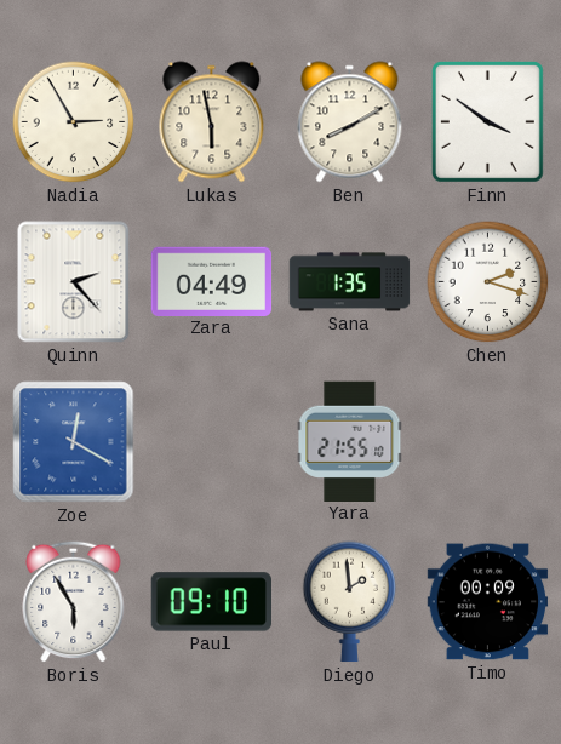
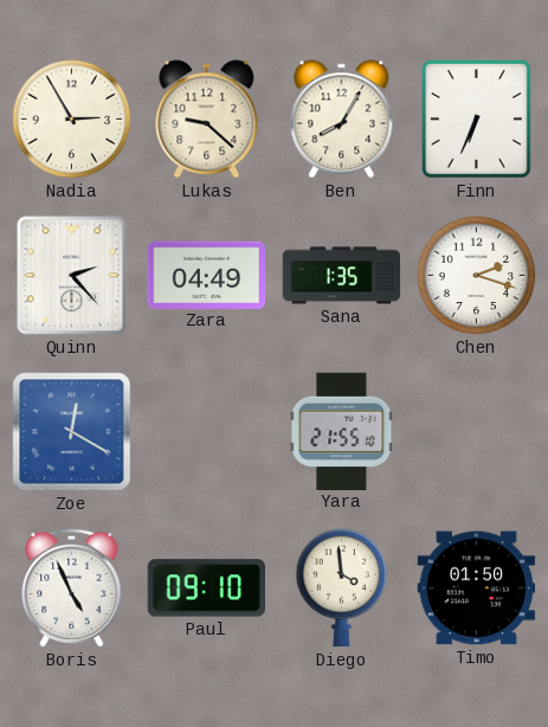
Lukas: 5:58 -> 9:22
Ben: 8:10 -> 8:05
Finn: 3:51 -> 6:34
Boris: 5:55 -> 4:56
Diego: 1:59 -> 3:59
Timo: 00:09 -> 01:50
